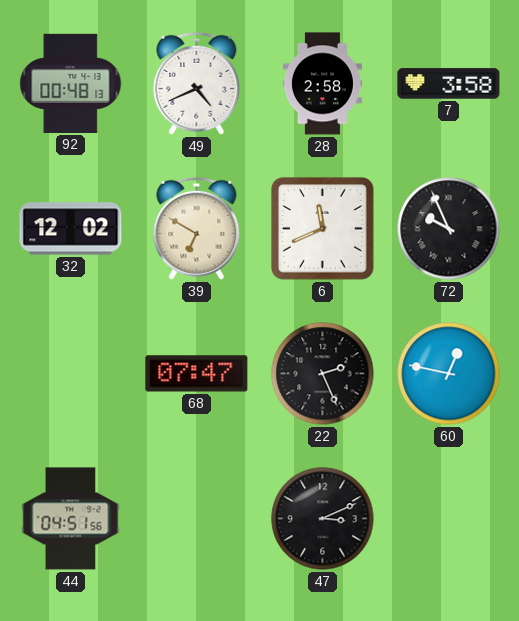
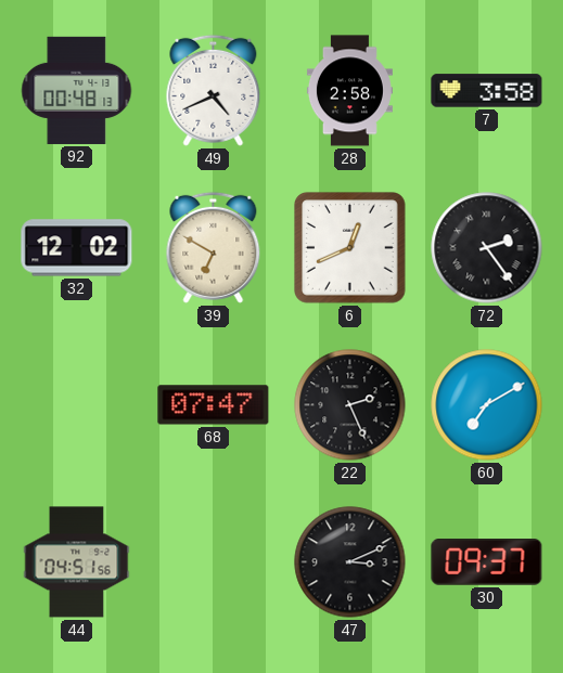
6: 11:41 -> 12:41
72: 9:56 -> 2:24
60: 12:47 -> 7:10
30: none -> 09:37
